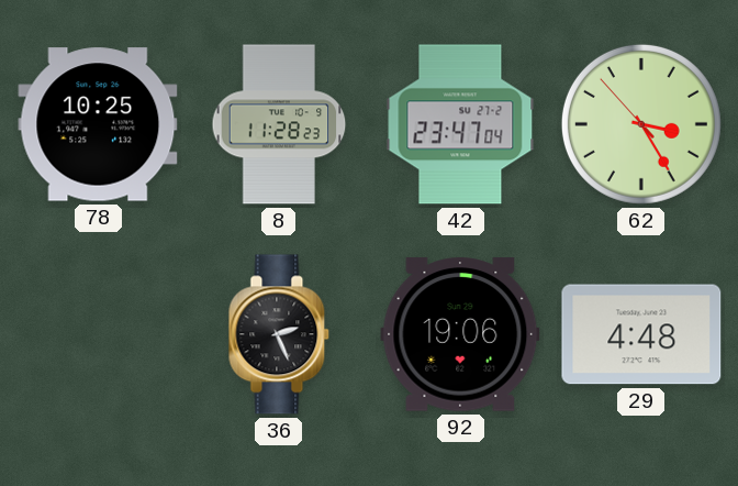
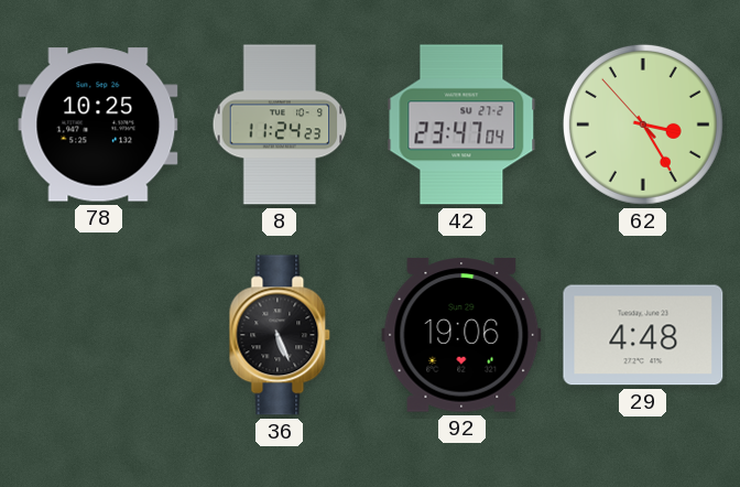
8: 11:28 -> 11:24
36: 2:26 -> 5:26
